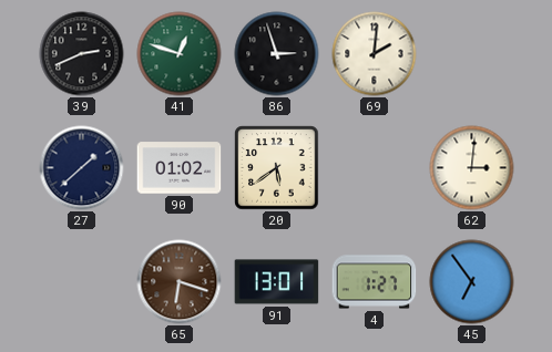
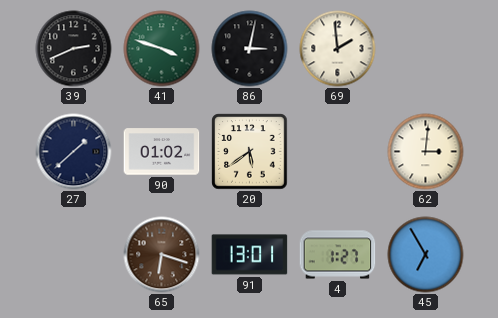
41: 12:48 -> 3:48
86: 2:57 -> 3:02
69: 2:01 -> 1:59
45: 6:54 -> 6:55
